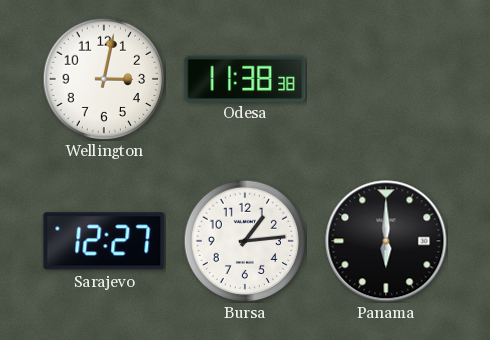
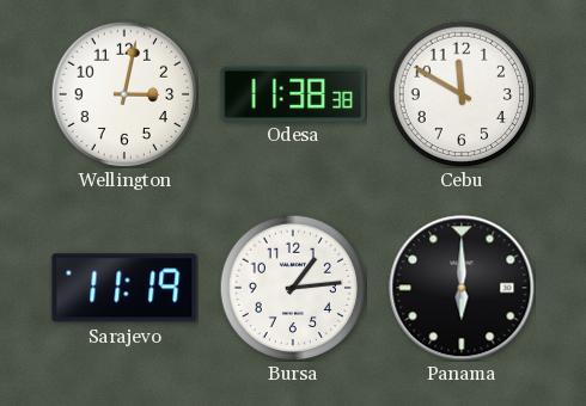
Cebu: none -> 11:50
Sarajevo: 12:27 -> 11:19
